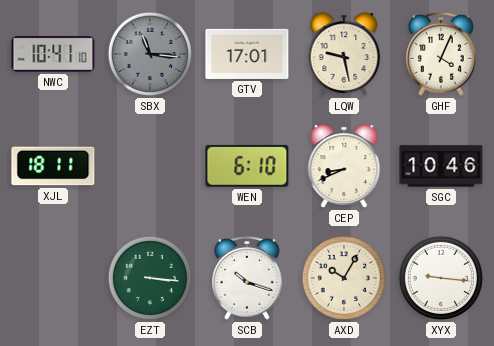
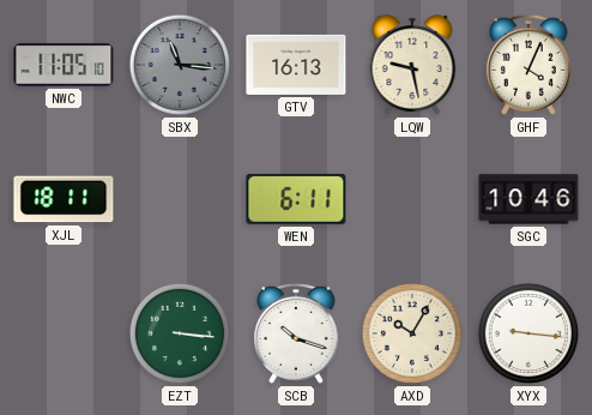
NWC: 10:41 -> 11:05
GTV: 17:01 -> 16:13
WEN: 6:10 -> 6:11
CEP: 8:41 -> none
